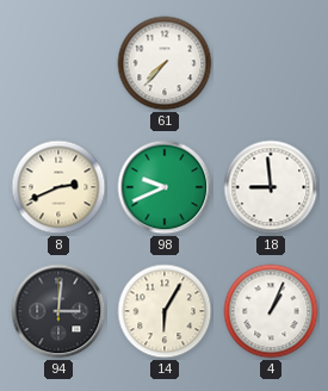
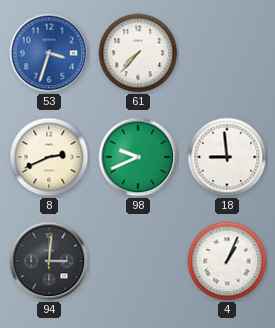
53: none -> 3:33
14: 6:05 -> none
